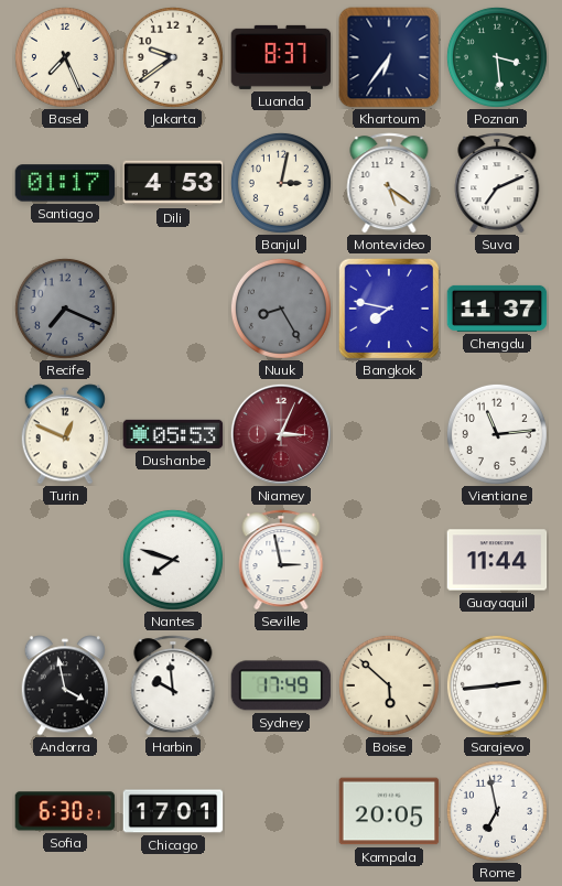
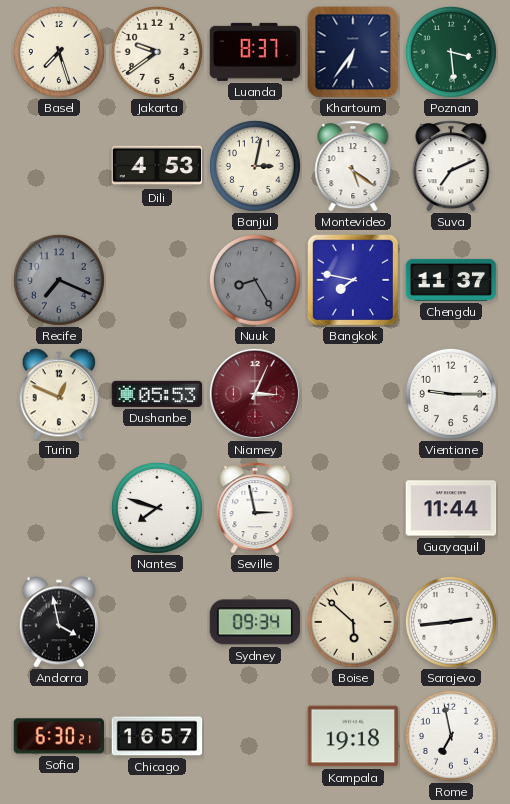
Basel: 7:26 -> 7:27
Santiago: 01:17 -> none
Vientiane: 11:14 -> 9:15
Harbin: 9:59 -> none
Sydney: 17:49 -> 09:34
Chicago: 17:01 -> 16:57
Kampala: 20:05 -> 19:18
